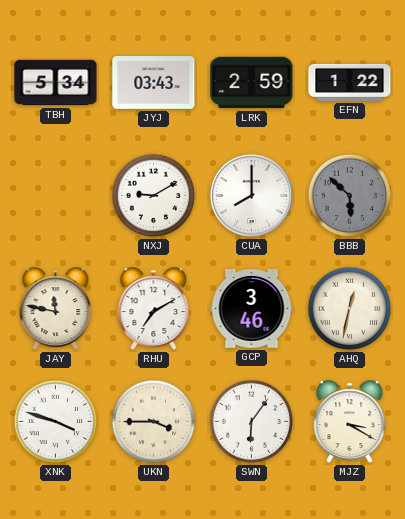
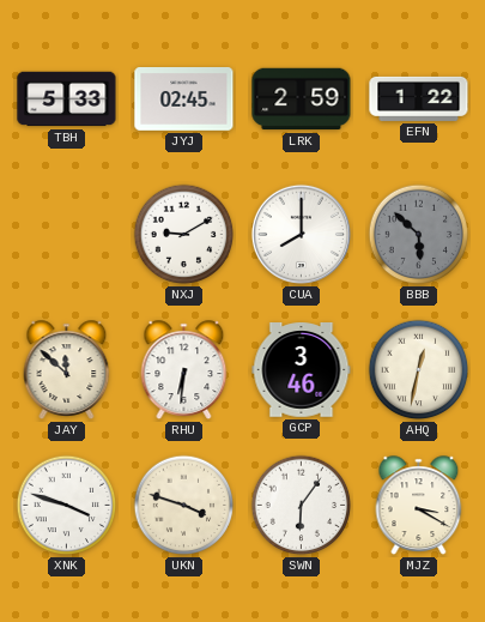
TBH: 5:34 -> 5:33
JYJ: 03:43 -> 02:45
JAY: 11:47 -> 11:52
RHU: 7:10 -> 6:31
UKN: 3:45 -> 3:48
